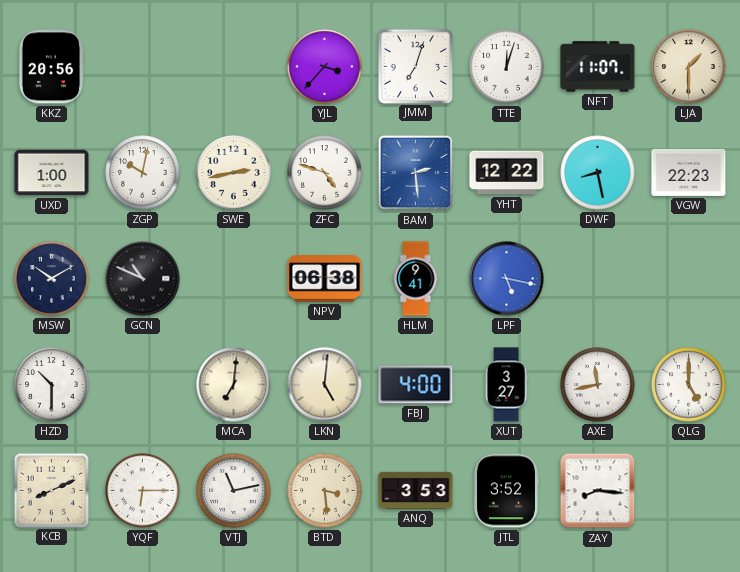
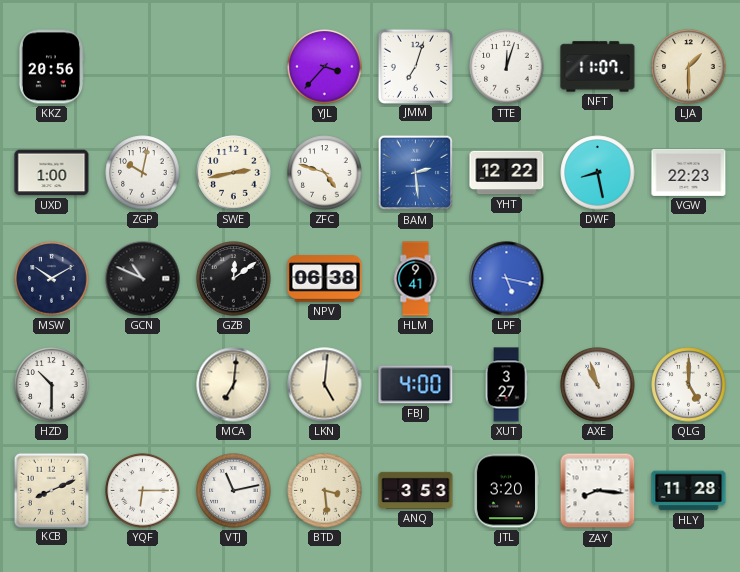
GZB: none -> 12:09
AXE: 11:43 -> 10:57
JTL: 3:52 -> 3:20
HLY: none -> 11:28
